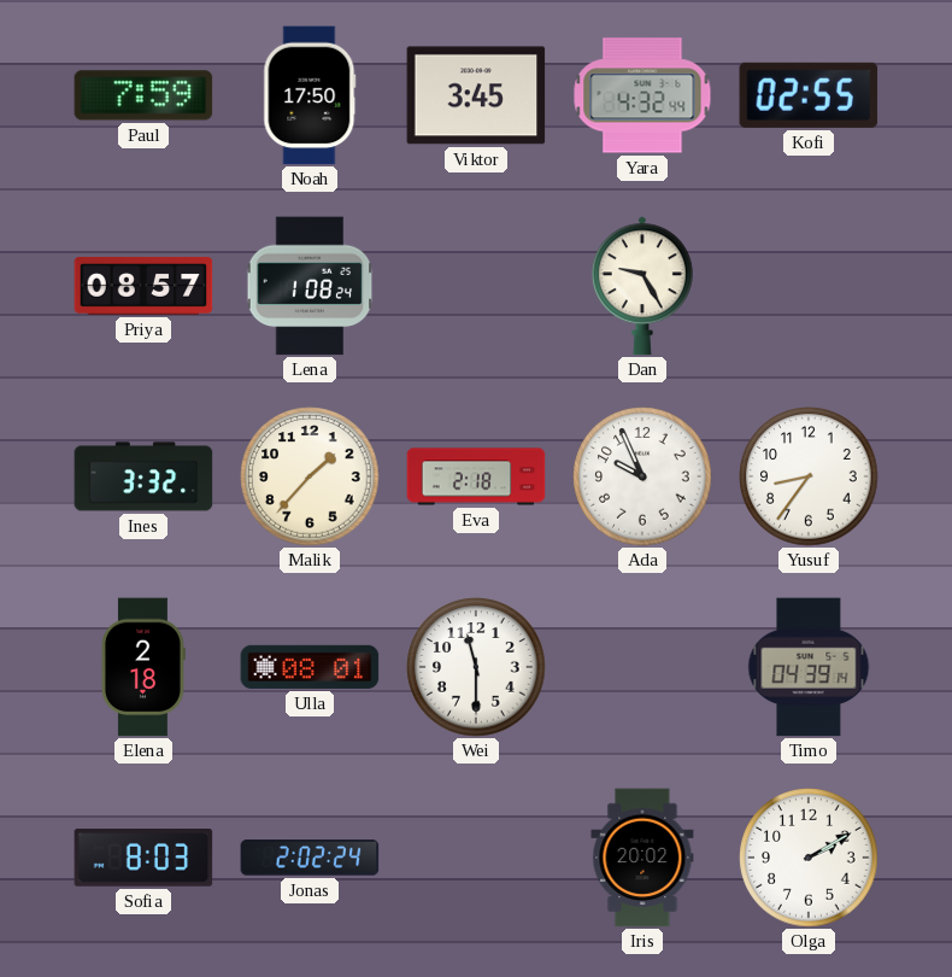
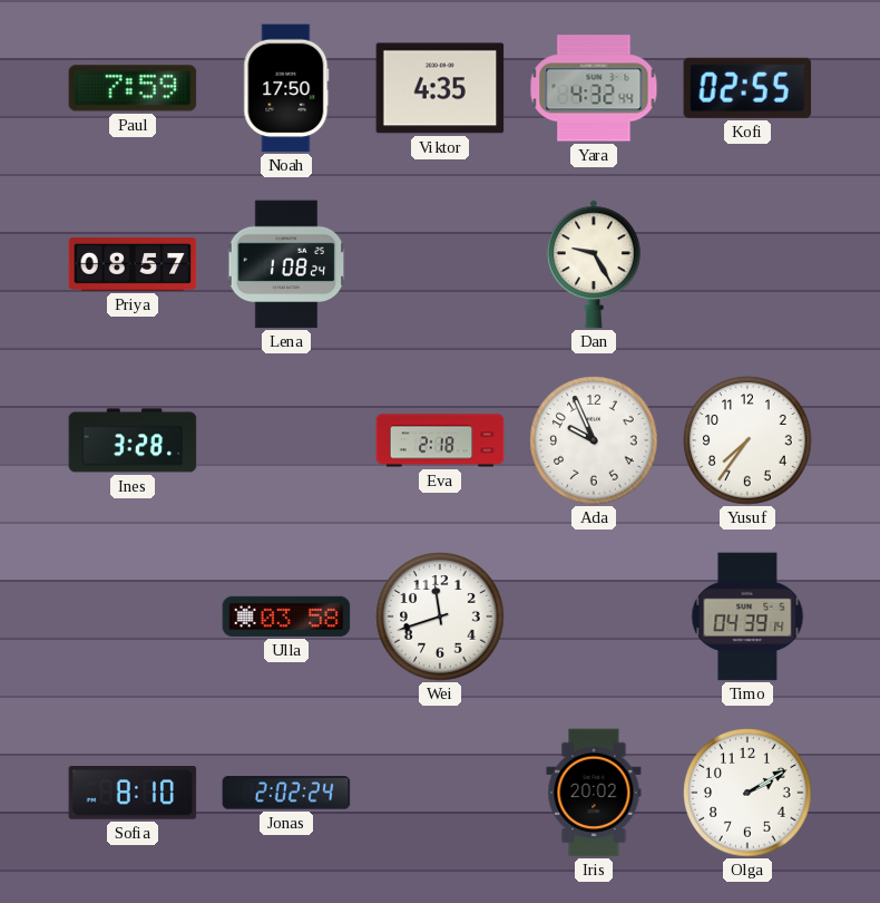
Viktor: 3:45 -> 4:35
Ines: 3:32 -> 3:28
Malik: 1:37 -> none
Yusuf: 8:36 -> 7:36
Elena: 2:18 -> none
Ulla: 08:01 -> 03:58
Wei: 11:30 -> 11:42
Sofia: 8:03 -> 8:10
